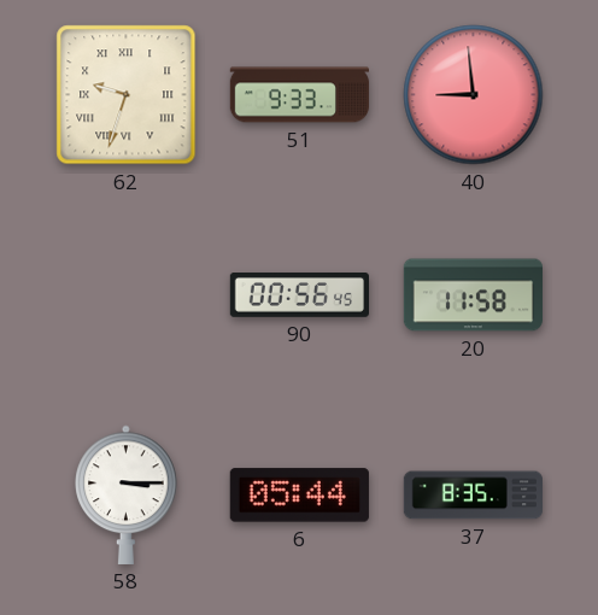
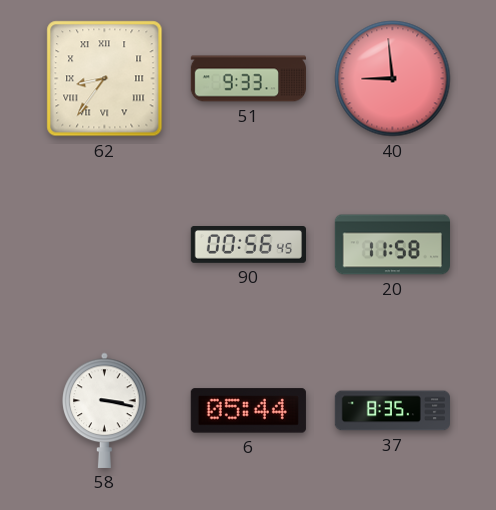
62: 9:33 -> 8:36
58: 3:15 -> 3:17
